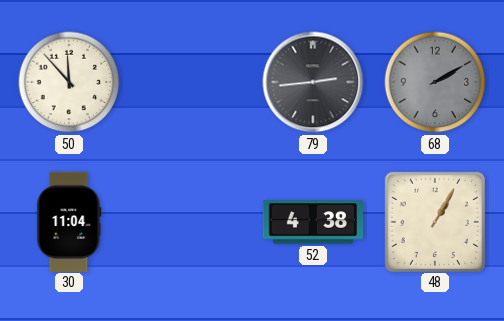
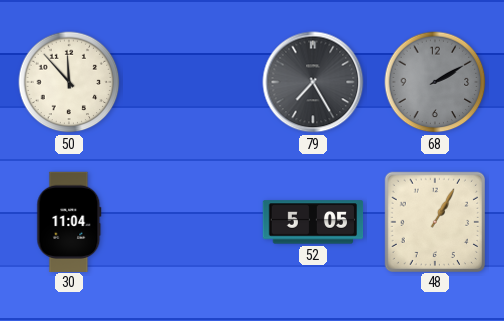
79: 2:44 -> 7:25
52: 4:38 -> 5:05
